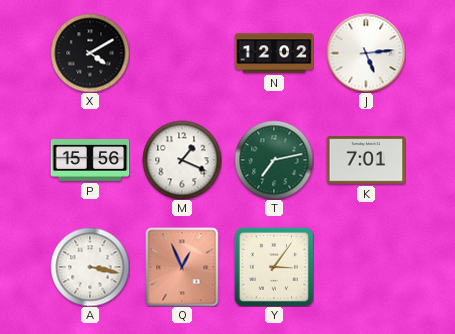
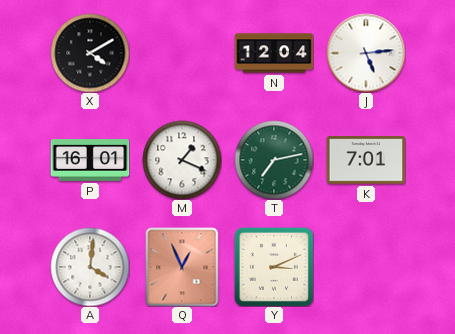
N: 12:02 -> 12:04
P: 15:56 -> 16:01
A: 3:17 -> 4:01
Y: 3:06 -> 3:11
